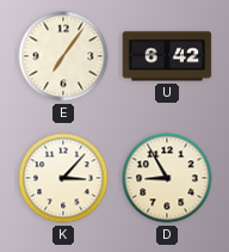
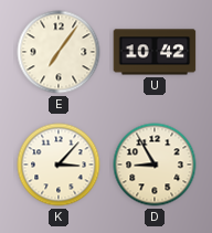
U: 6:42 -> 10:42
